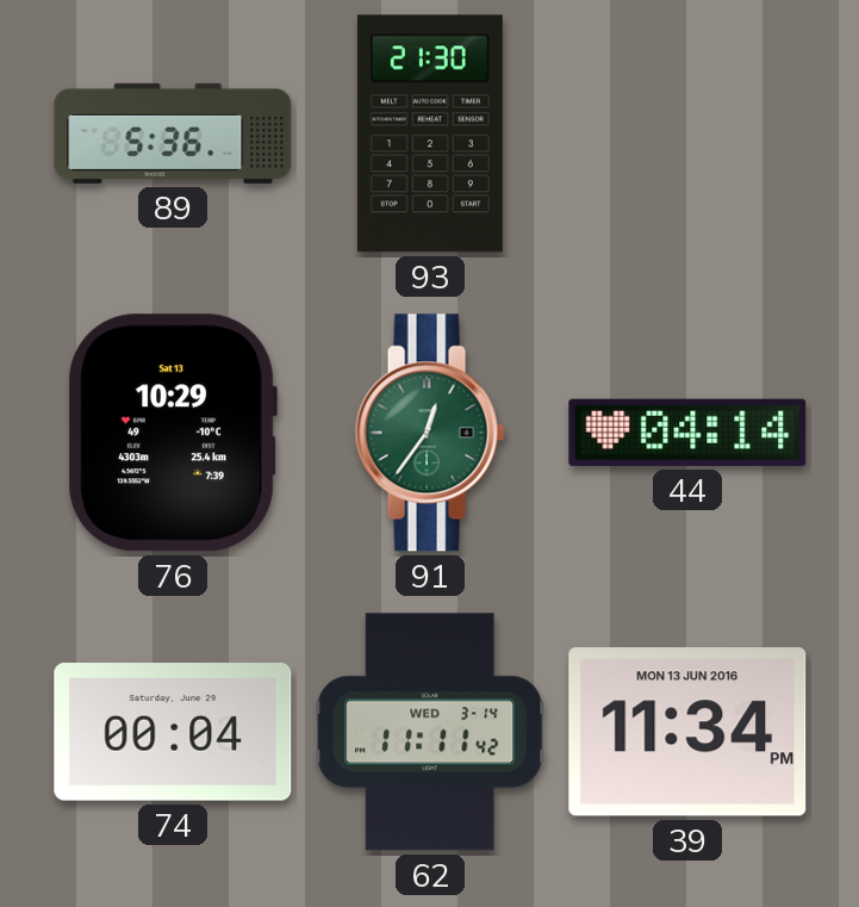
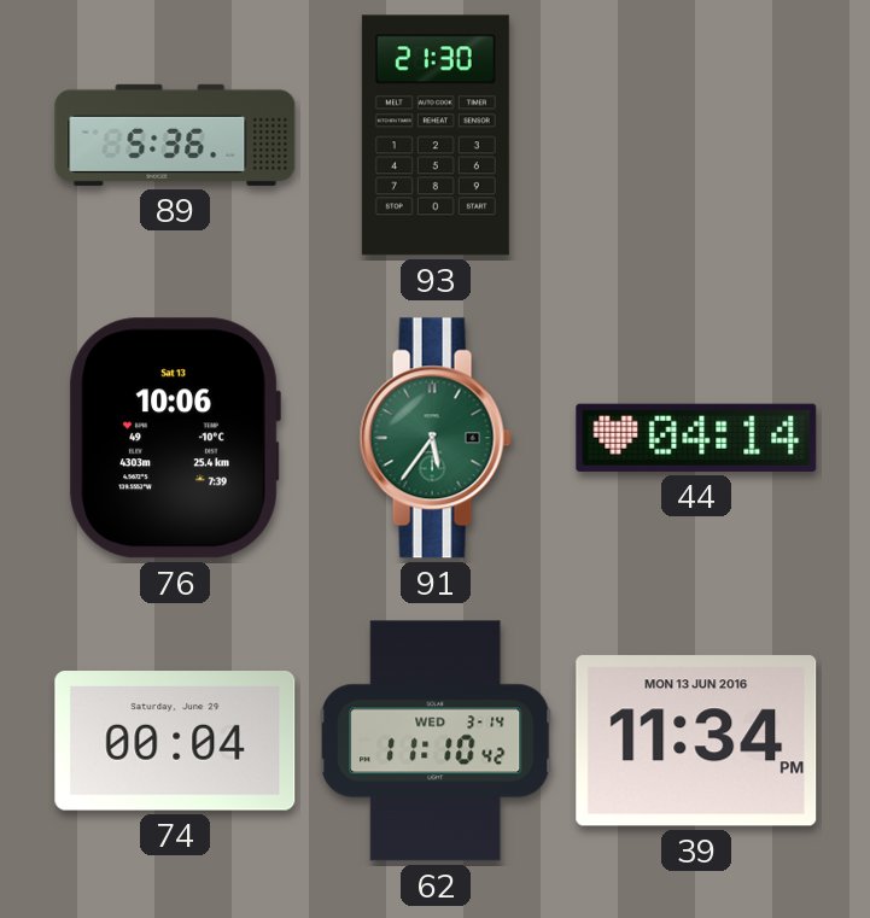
76: 10:29 -> 10:06
91: 12:36 -> 5:36
62: 11:11 -> 11:10
